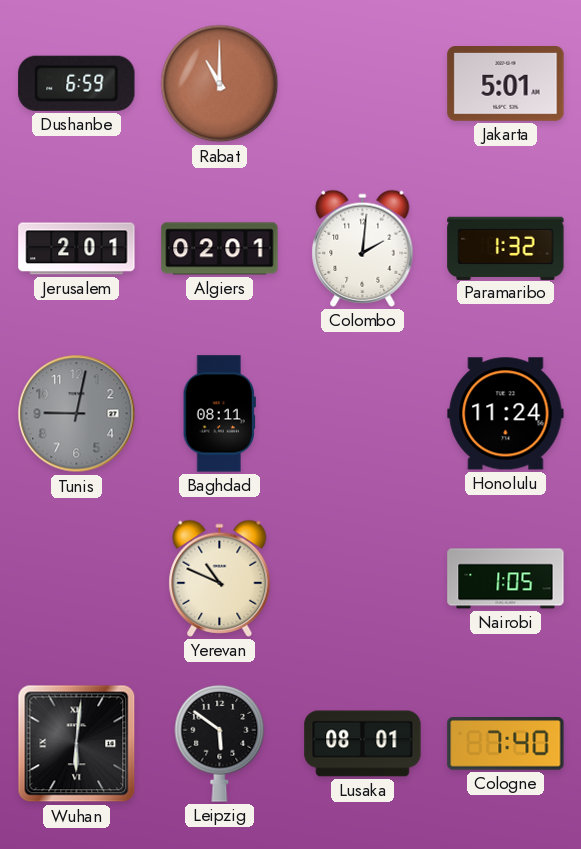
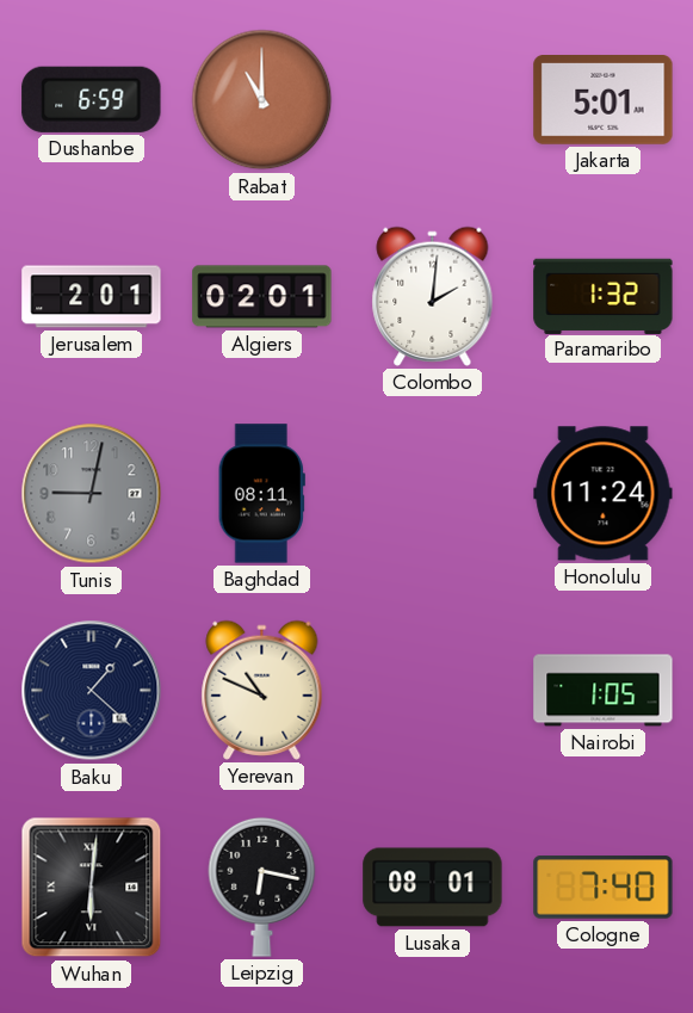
Baku: none -> 1:22
Leipzig: 5:51 -> 6:17
